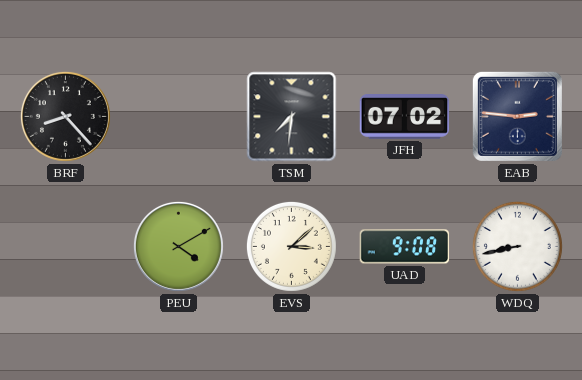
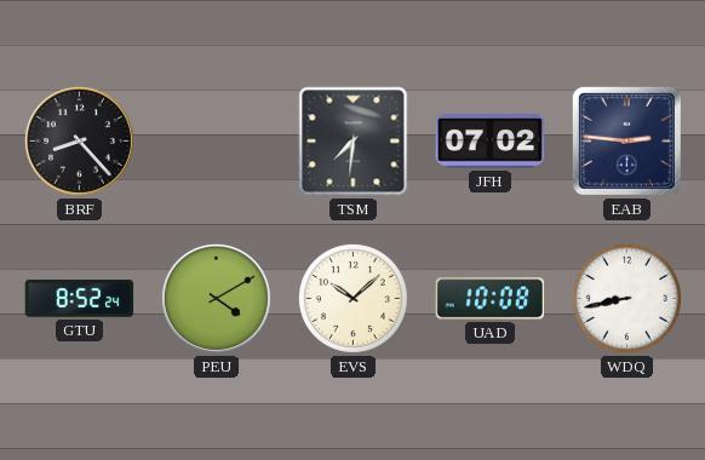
GTU: none -> 8:52
EVS: 3:08 -> 10:08
UAD: 9:08 -> 10:08
